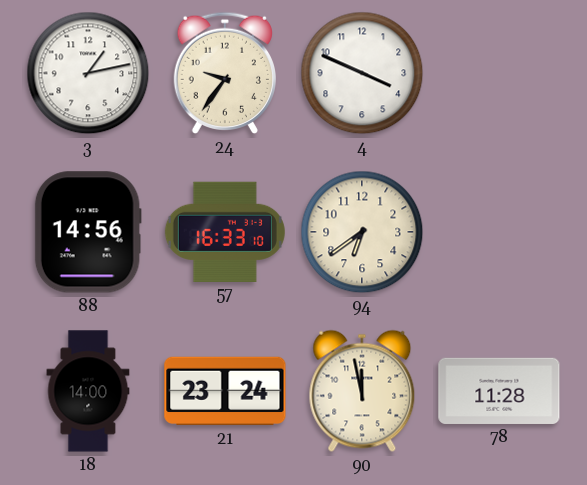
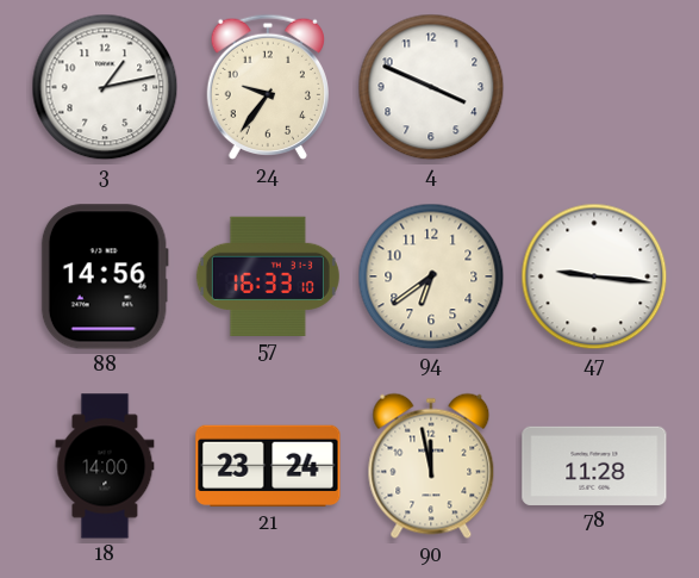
47: none -> 9:16
